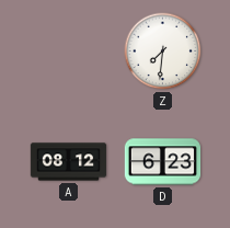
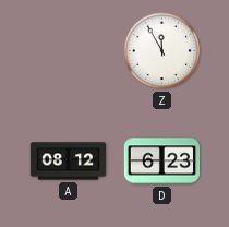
Z: 7:31 -> 11:55
